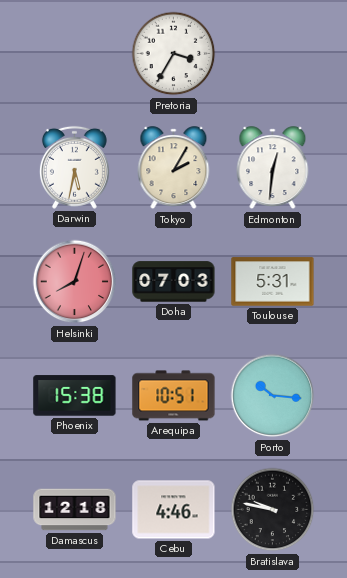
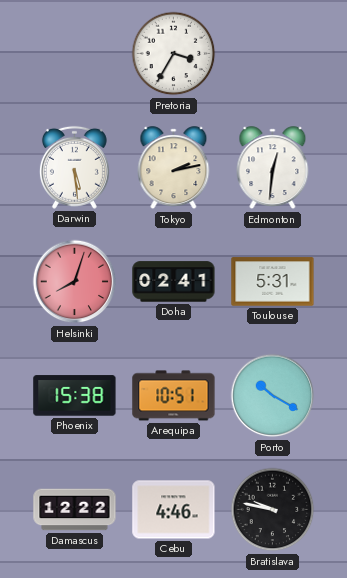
Darwin: 5:32 -> 5:29
Tokyo: 2:05 -> 2:13
Doha: 07:03 -> 02:41
Porto: 10:16 -> 10:20
Damascus: 12:18 -> 12:22
